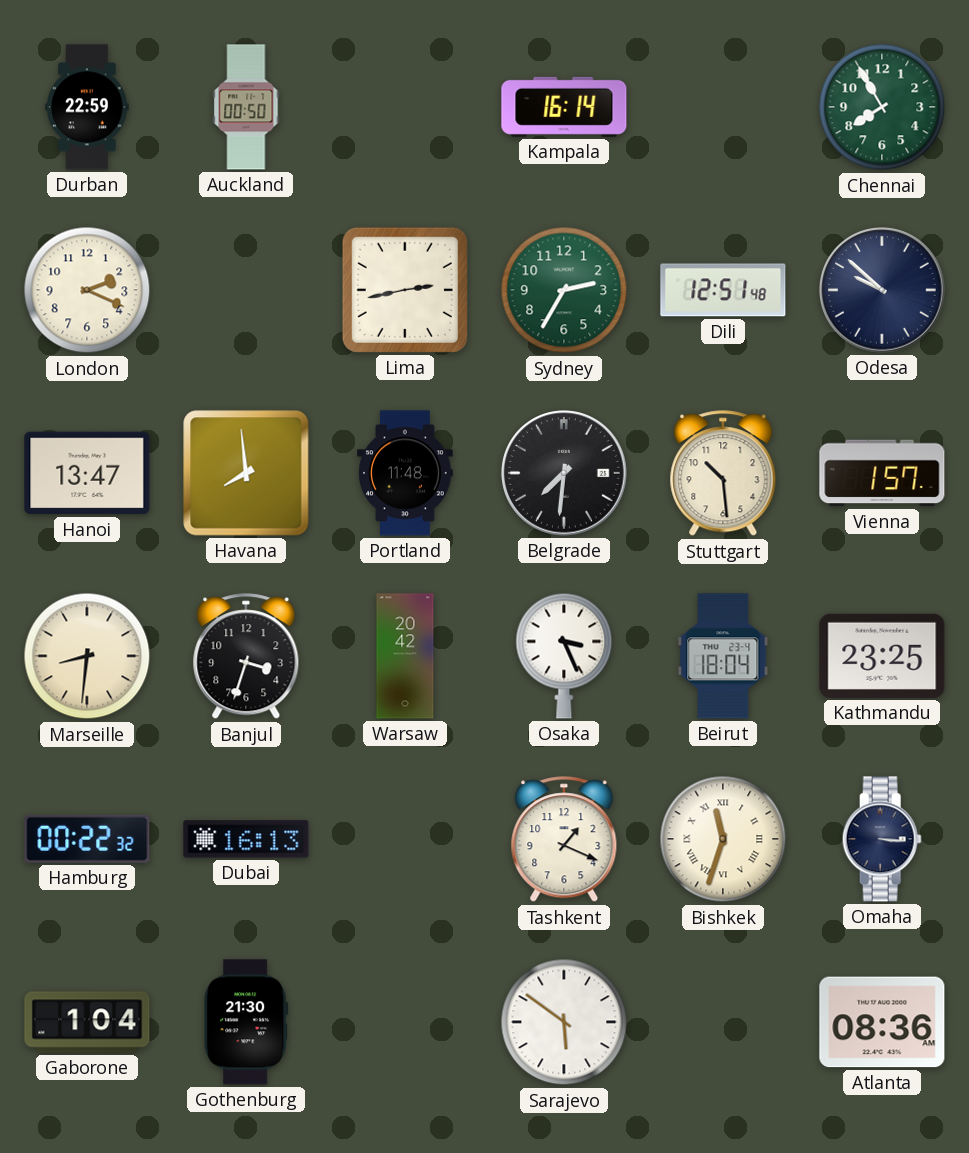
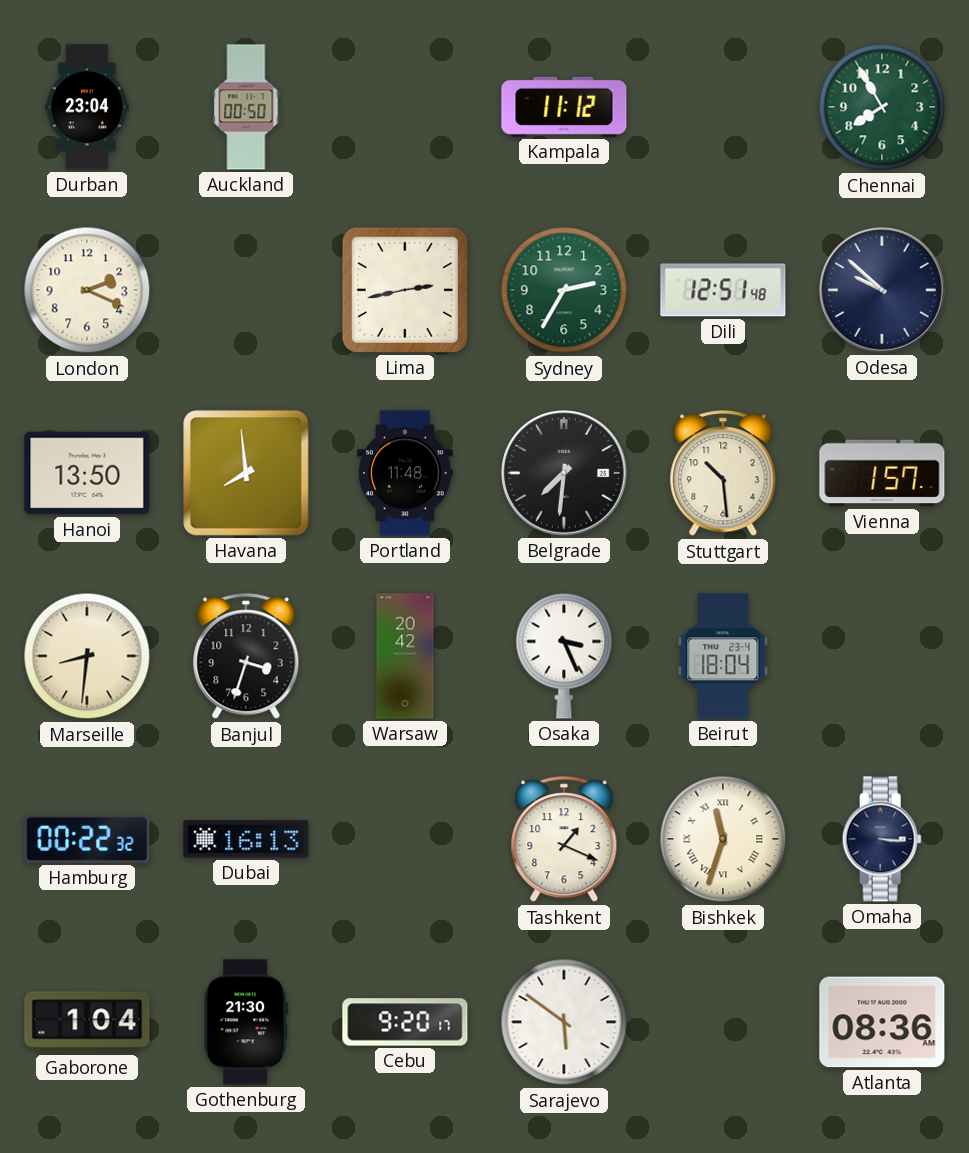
Durban: 22:59 -> 23:04
Kampala: 16:14 -> 11:12
Hanoi: 13:47 -> 13:50
Kathmandu: 23:25 -> none
Cebu: none -> 9:20
